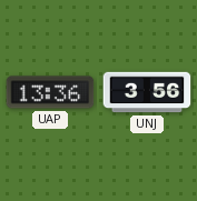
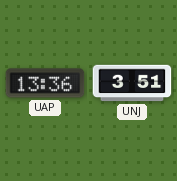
UNJ: 3:56 -> 3:51
